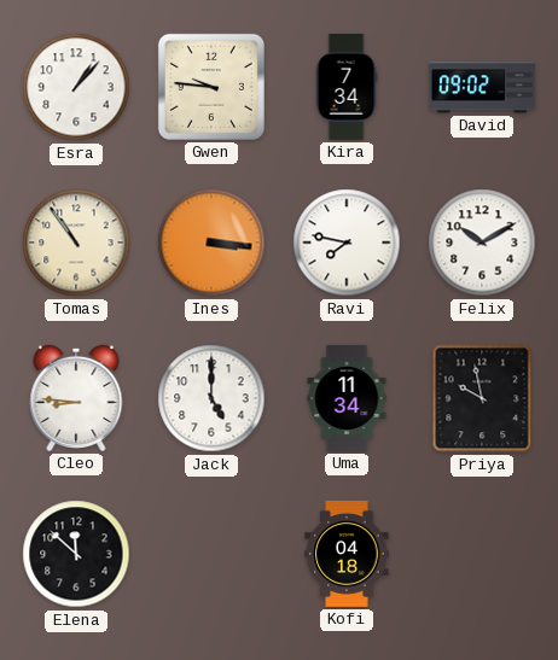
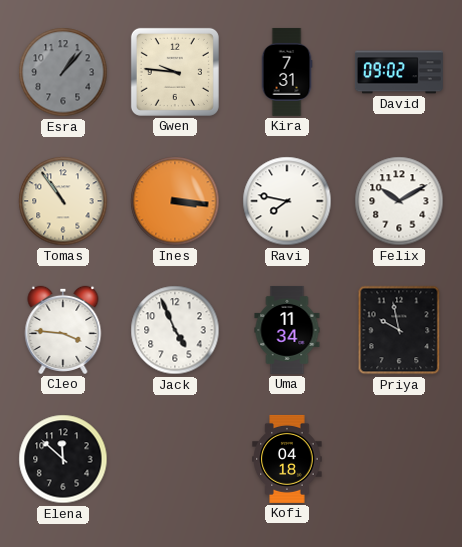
Esra dial: white -> grey
Kira: 7:34 -> 7:31
Cleo: 8:46 -> 3:46
Jack: 5:00 -> 4:56
